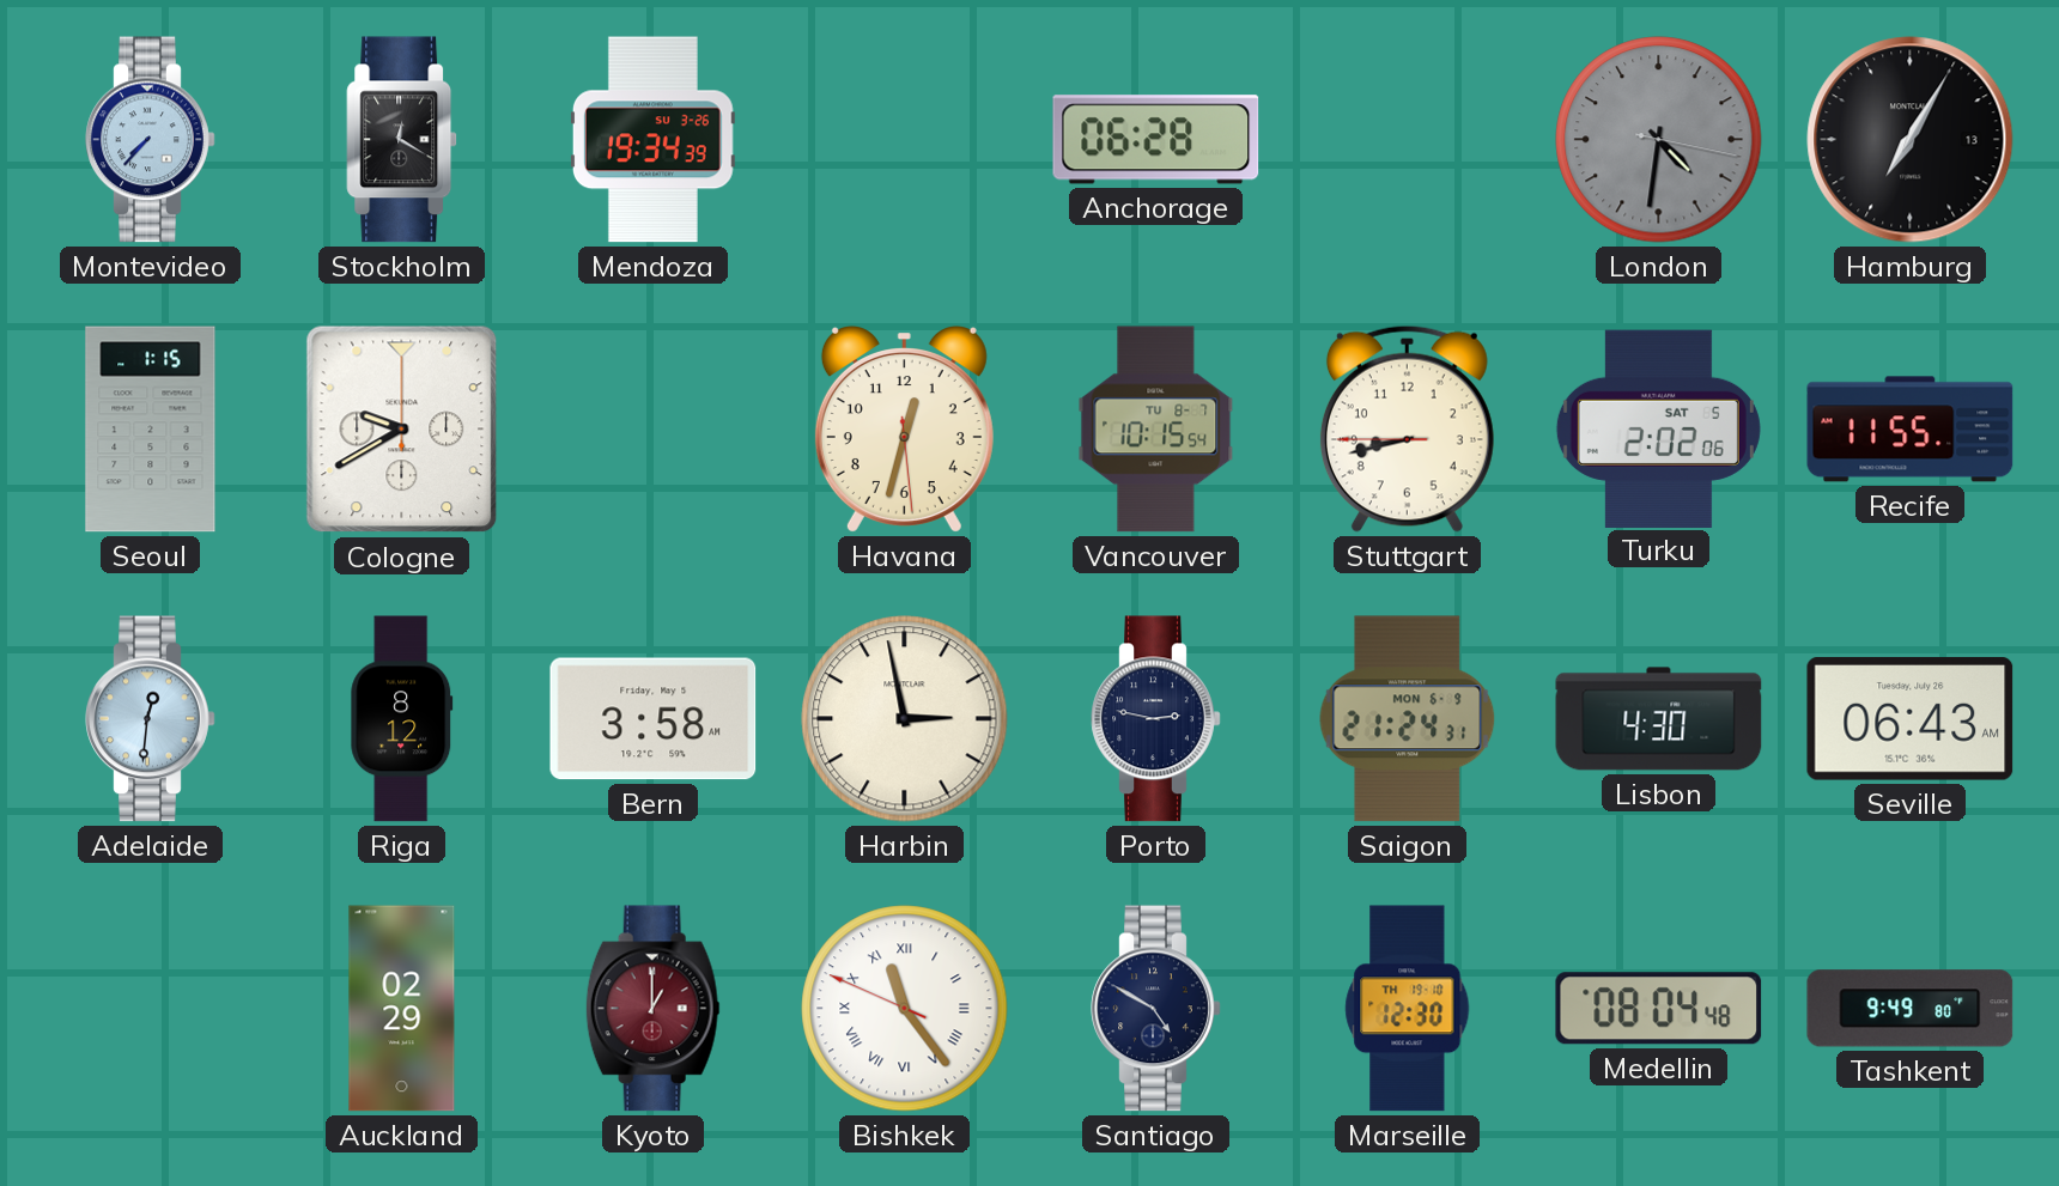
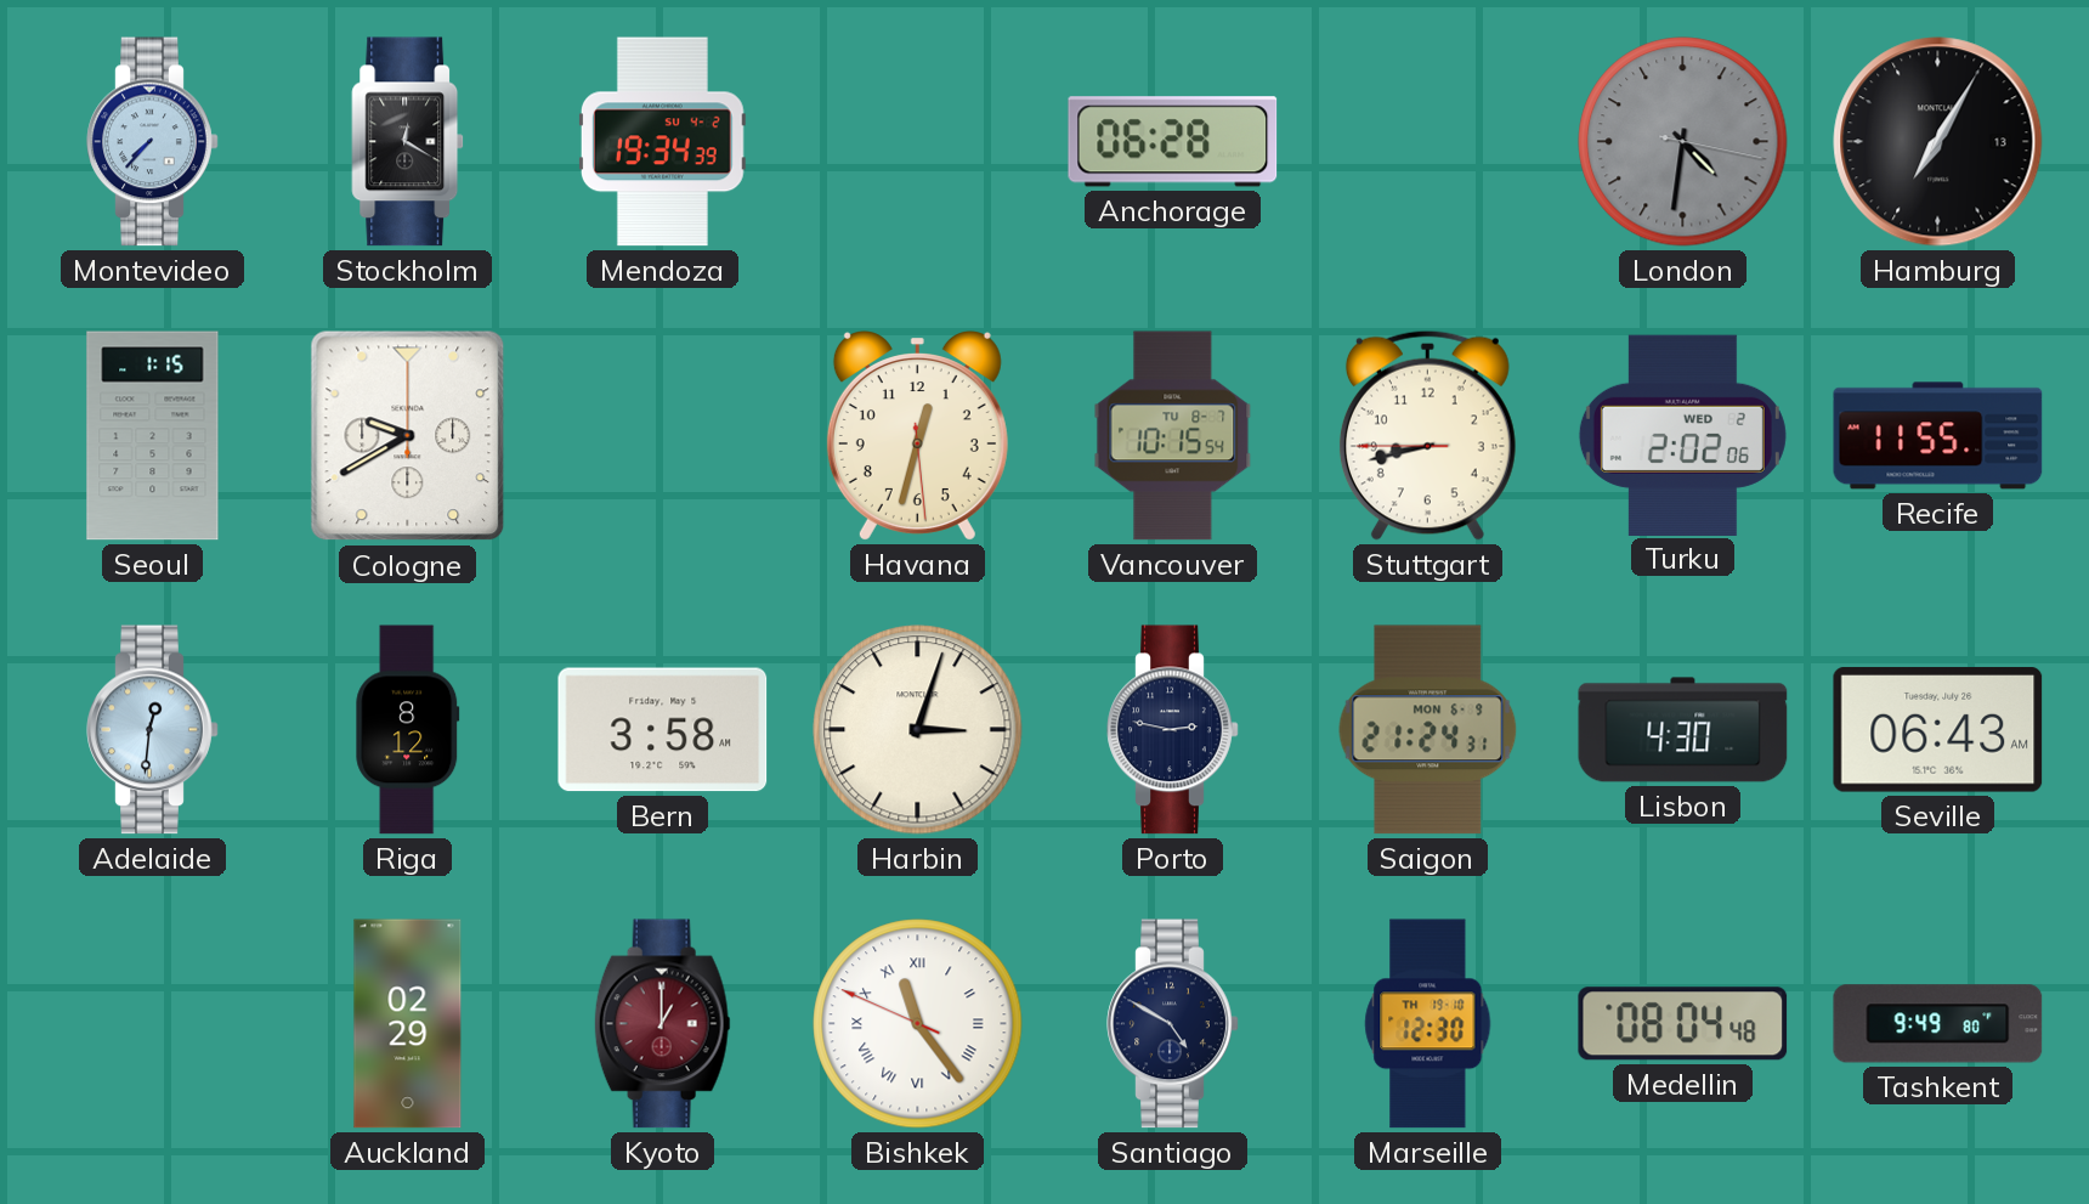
Mendoza date: SU 3-26 -> SU 4-2
Turku date: SAT 5 -> WED 2
Harbin: 2:58 -> 3:03
